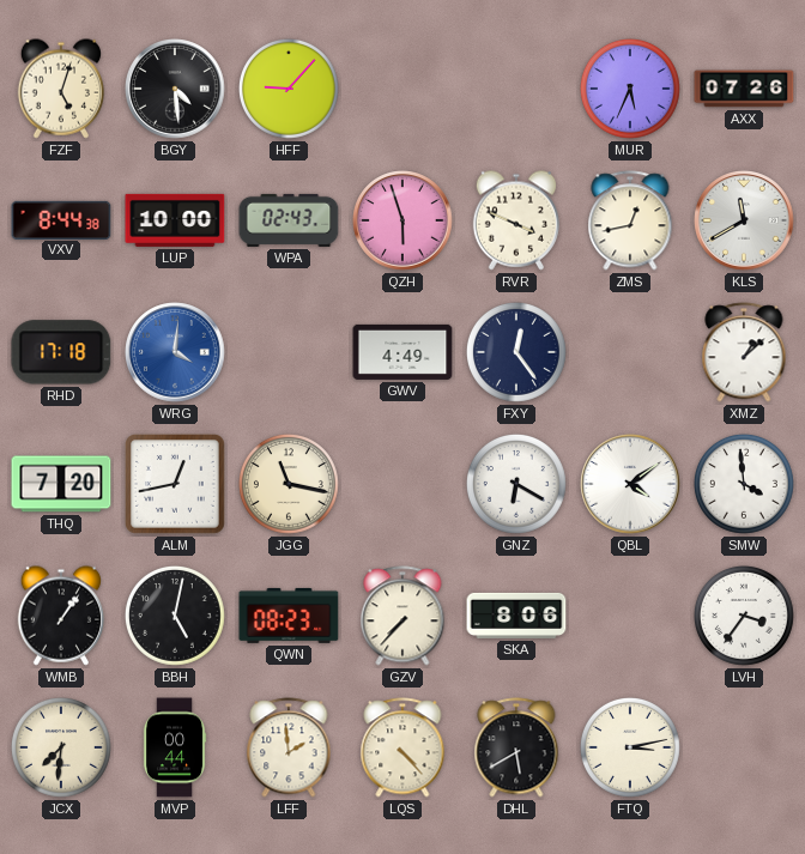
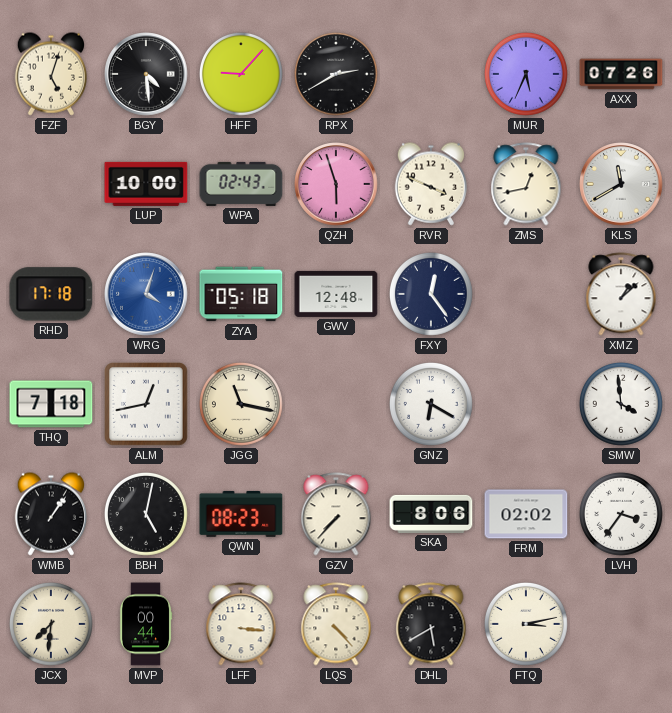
RPX: none -> 2:40
VXV: 8:44 -> none
WRG: 4:01 -> 4:03
ZYA: none -> 05:18
GWV: 4:49 -> 12:48
THQ: 7:20 -> 7:18
QBL: 4:09 -> none
FRM: none -> 02:02
LFF: 1:59 -> 3:16
